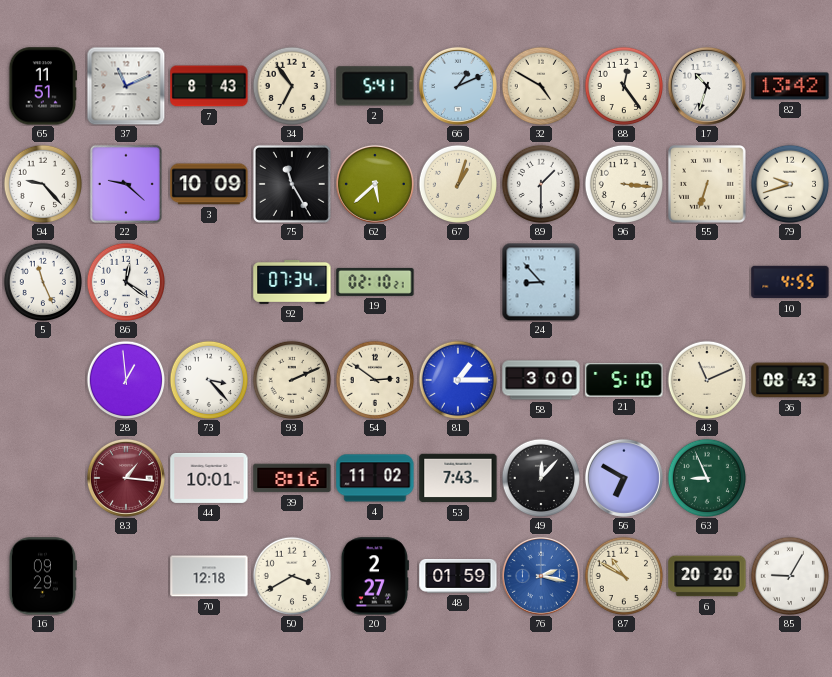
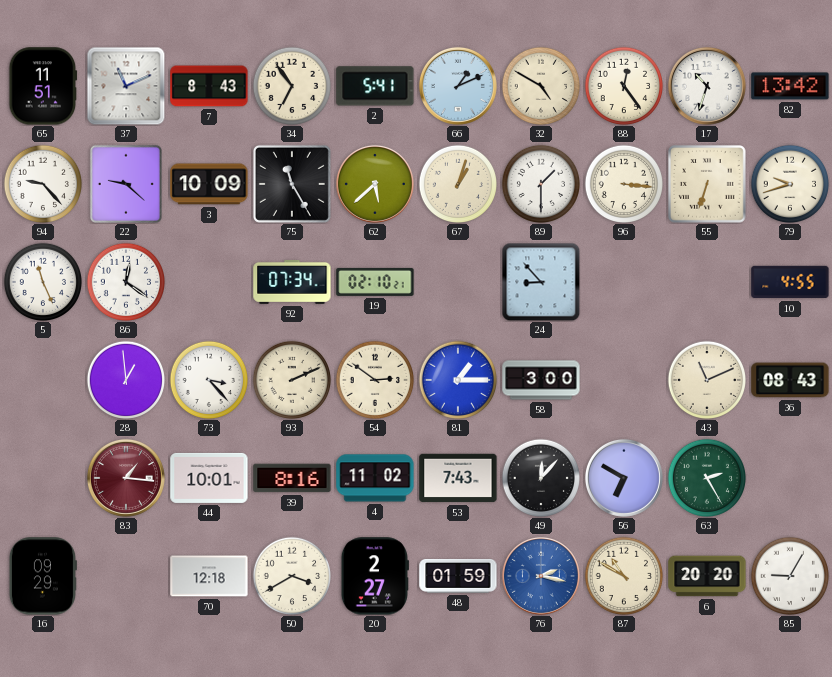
21: 5:10 -> none
63: 8:56 -> 2:25
